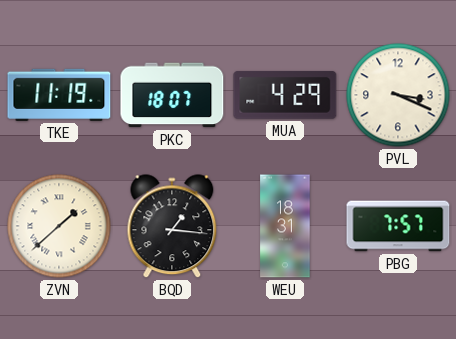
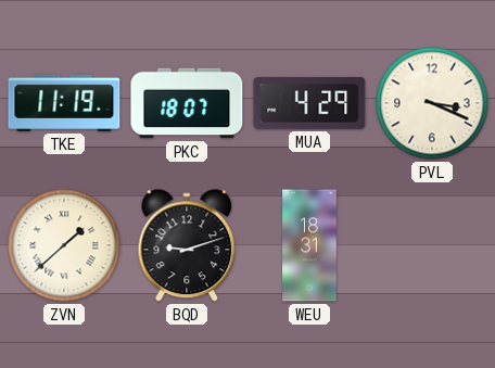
BQD: 1:16 -> 9:12
PBG: 7:57 -> none
